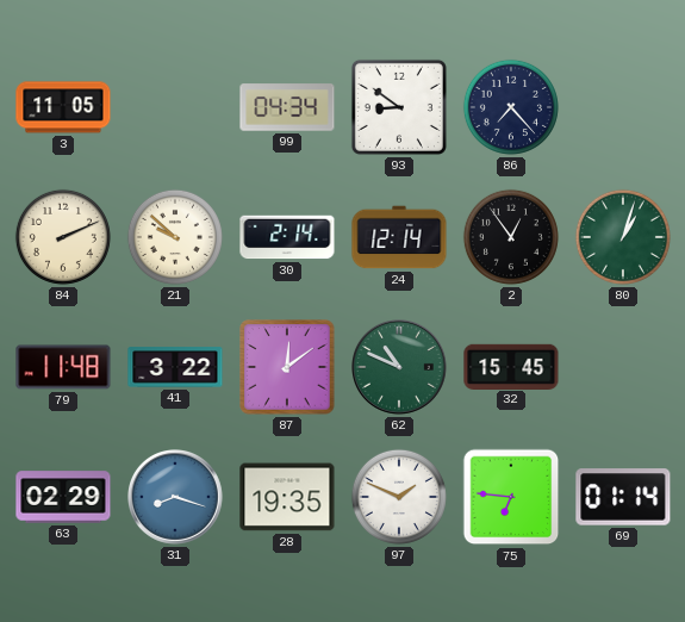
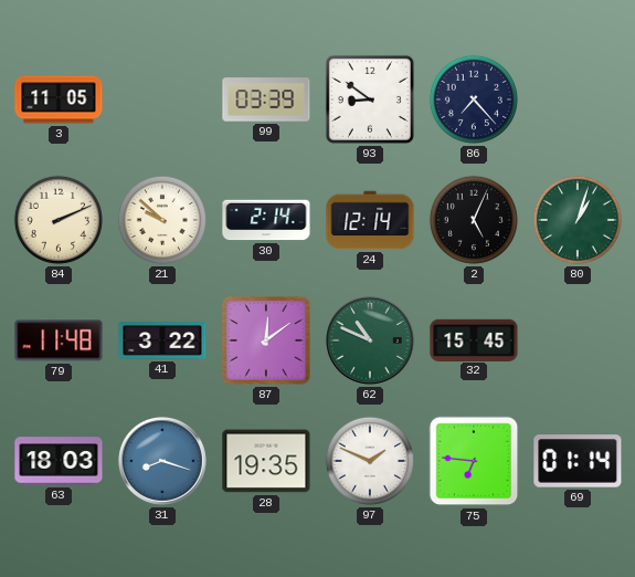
99: 04:34 -> 03:39
2: 12:54 -> 5:04
63: 02:29 -> 18:03
